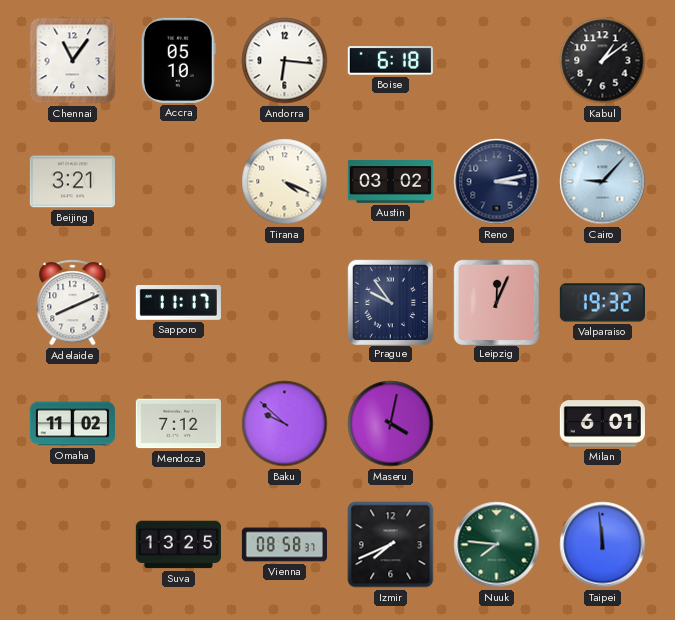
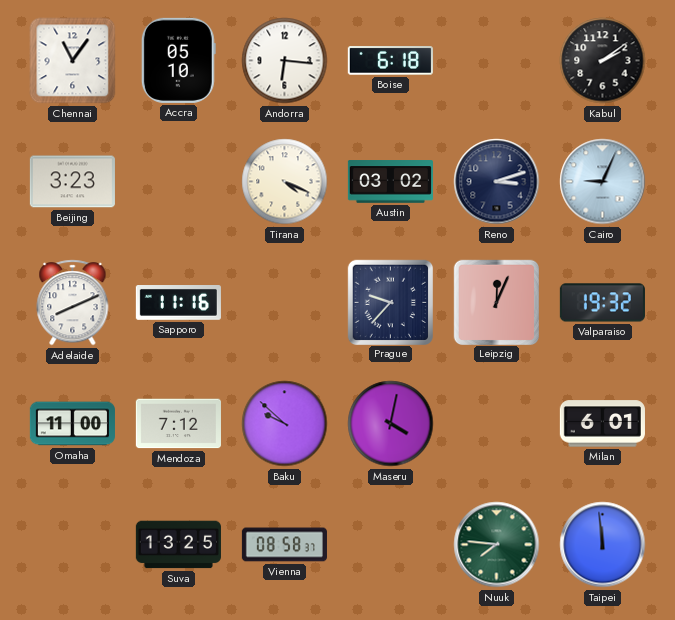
Kabul: 1:09 -> 2:09
Beijing: 3:21 -> 3:23
Reno: 3:13 -> 3:12
Cairo: 9:07 -> 9:04
Sapporo: 11:17 -> 11:16
Prague: 9:54 -> 9:37
Omaha: 11:02 -> 11:00
Izmir: 7:41 -> none
